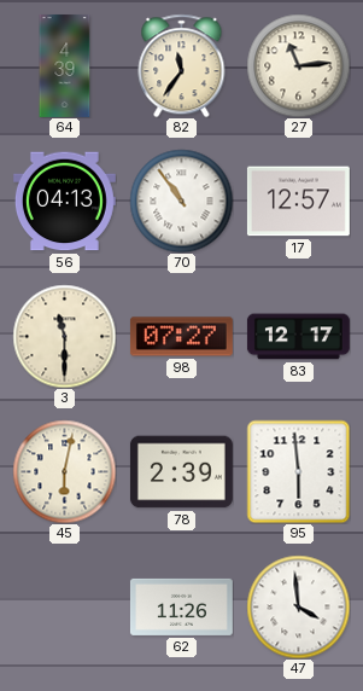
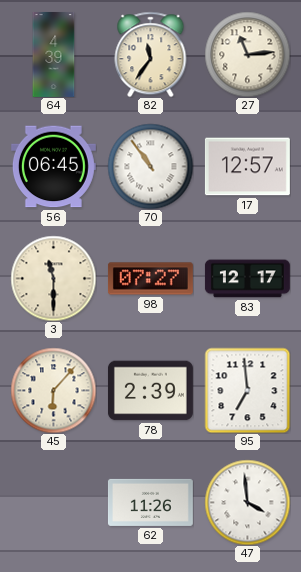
56: 04:13 -> 06:45
45: 6:02 -> 6:07
95: 5:59 -> 6:59
